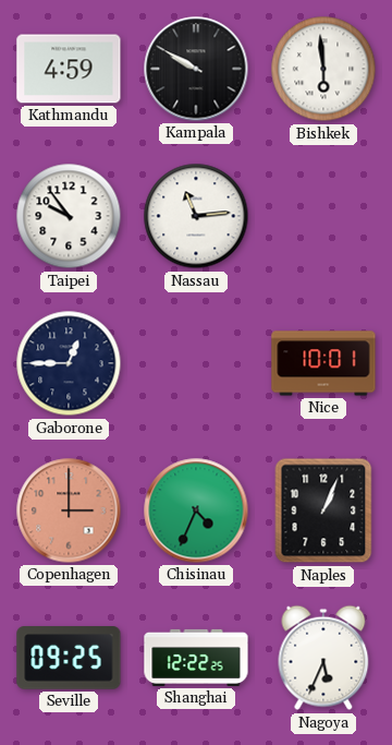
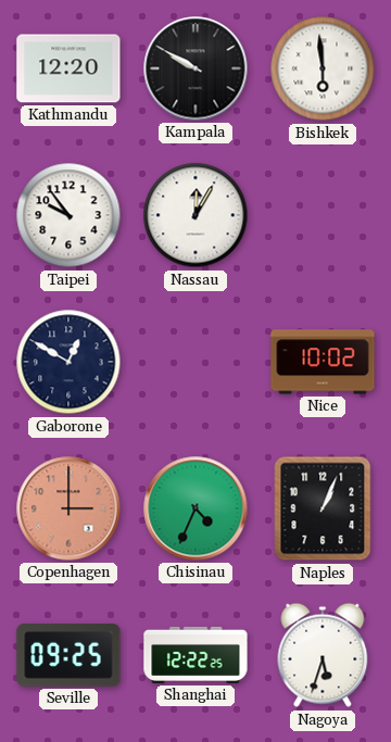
Kathmandu: 4:59 -> 12:20
Nassau: 11:14 -> 12:05
Gaborone: 12:45 -> 12:50
Nice: 10:01 -> 10:02
Nagoya: 5:34 -> 5:33
